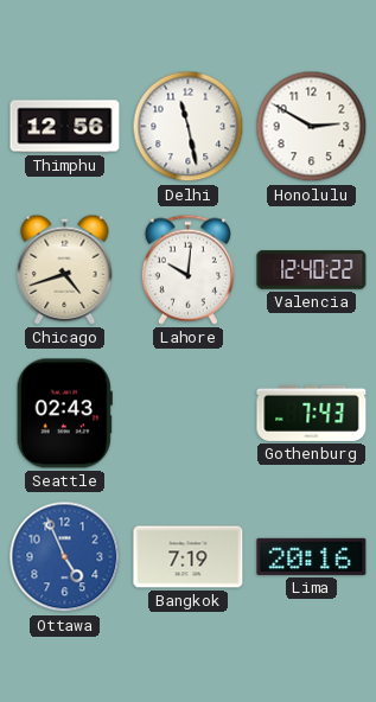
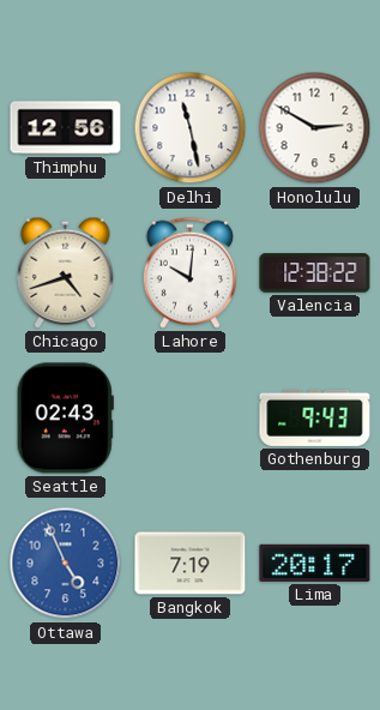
Valencia: 12:40 -> 12:38
Gothenburg: 7:43 -> 9:43
Lima: 20:16 -> 20:17
